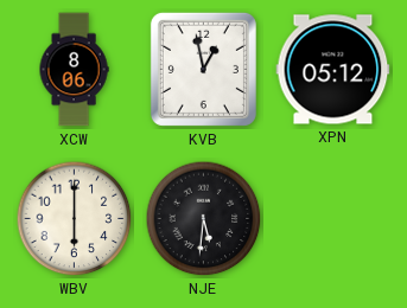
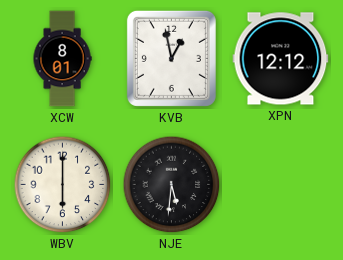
XCW: 8:06 -> 8:01
XPN: 05:12 -> 12:12
